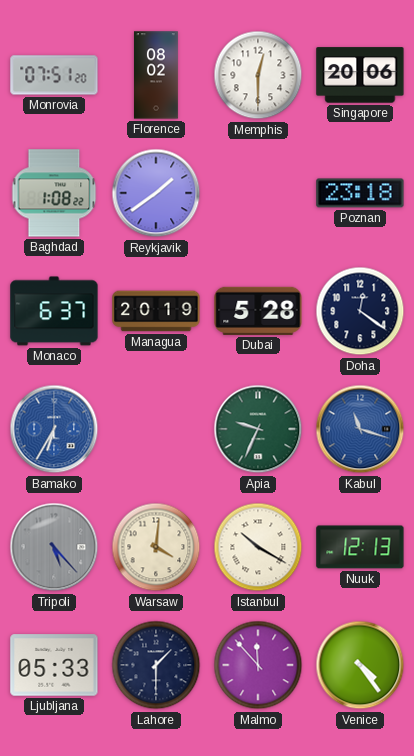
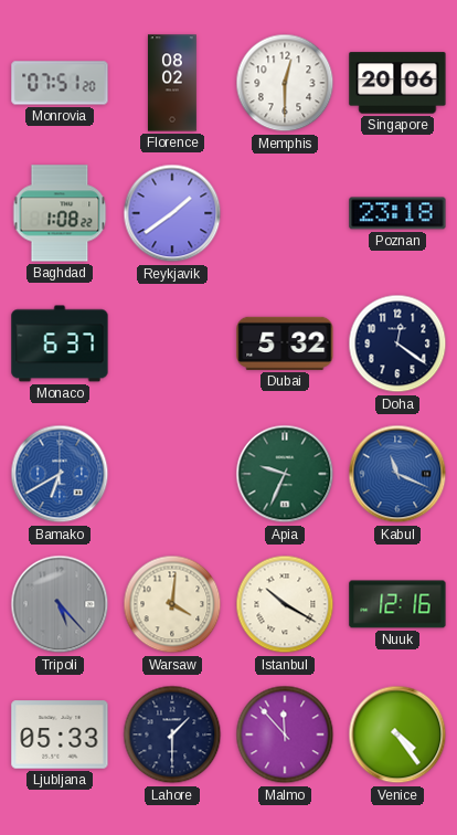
Managua: 20:19 -> none
Dubai: 5:28 -> 5:32
Bamako: 6:35 -> 6:40
Kabul: 11:18 -> 11:19
Nuuk: 12:13 -> 12:16
